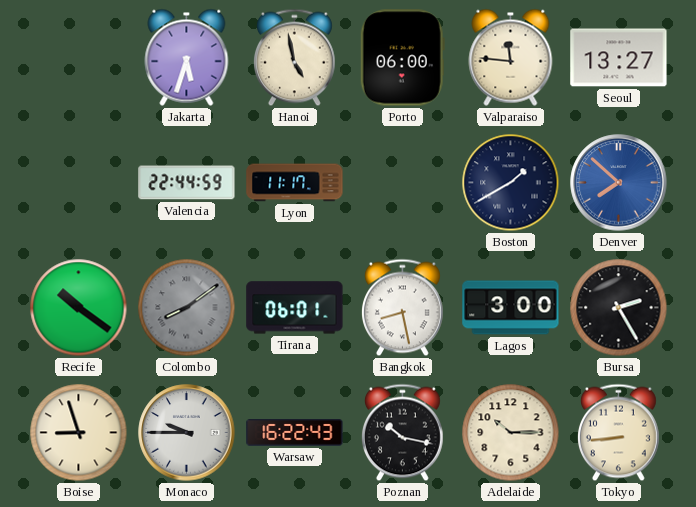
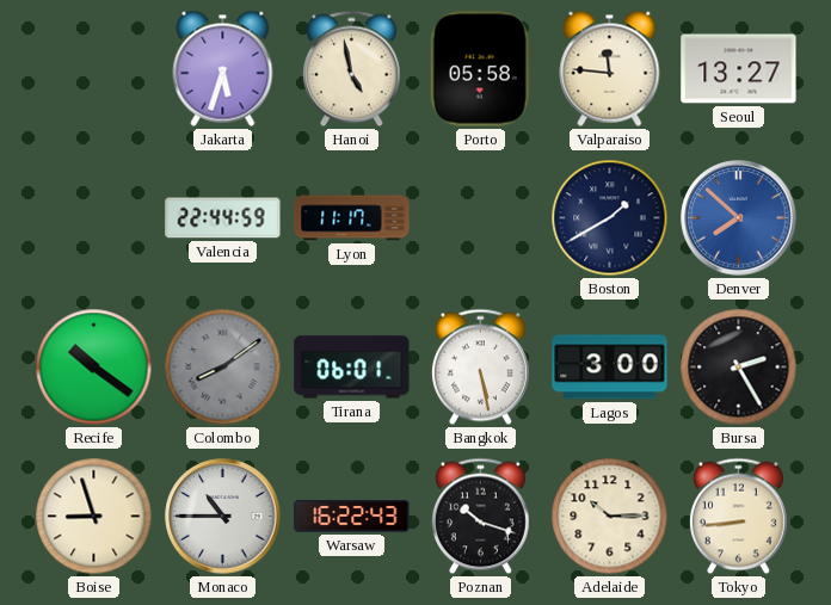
Porto: 06:00 -> 05:58
Bangkok: 8:28 -> 5:28
Monaco: 9:45 -> 10:45
Poznan: 10:17 -> 10:18
